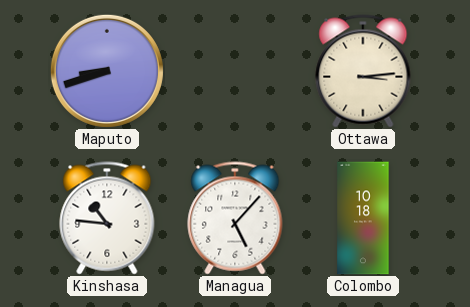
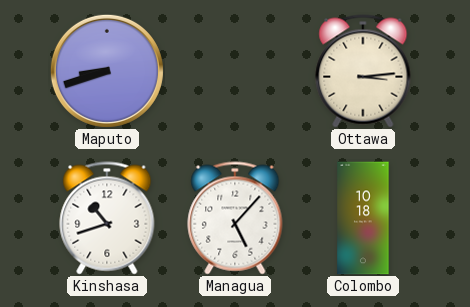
Kinshasa: 10:46 -> 10:42
